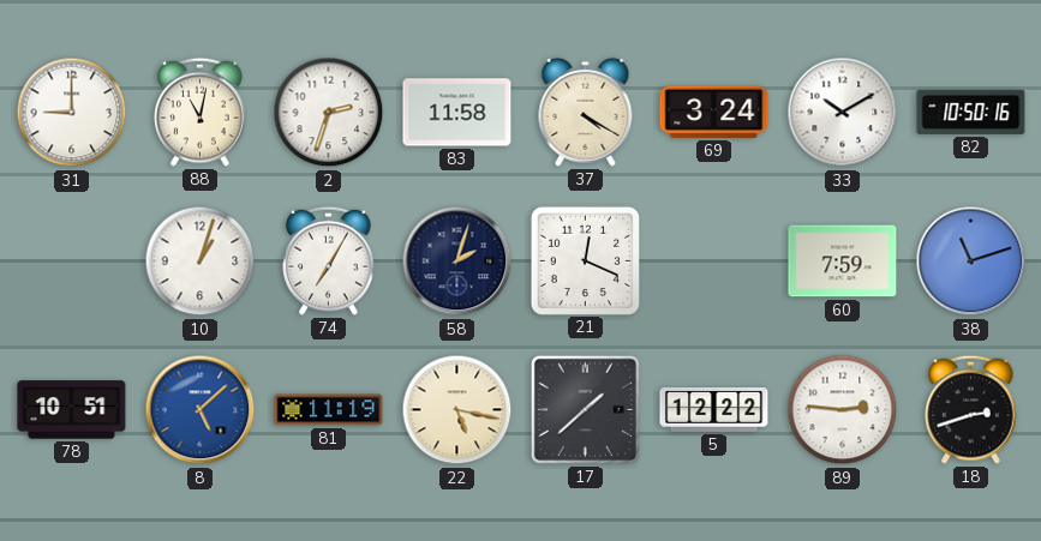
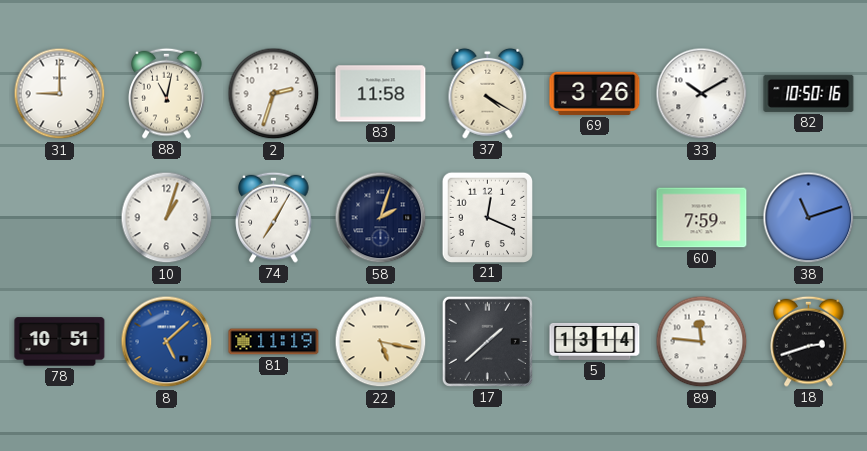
69: 3:24 -> 3:26
5: 12:22 -> 13:14
89: 2:46 -> 11:46
